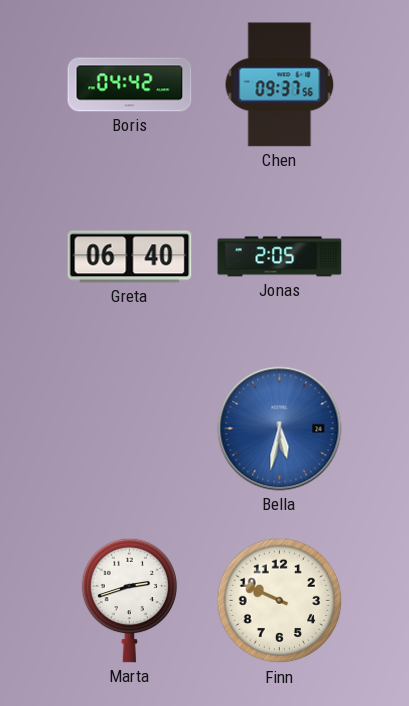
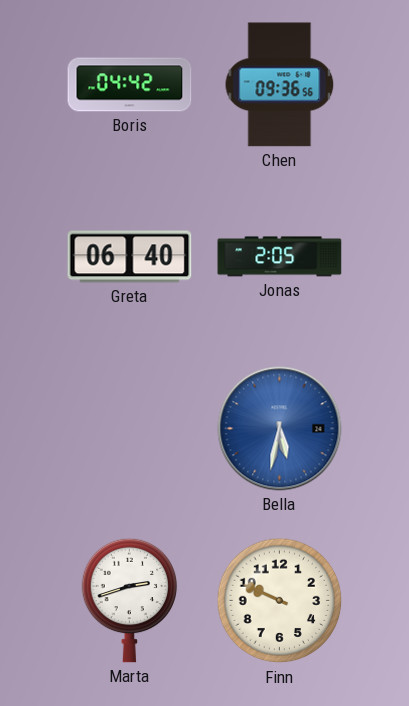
Chen: 09:37 -> 09:36
